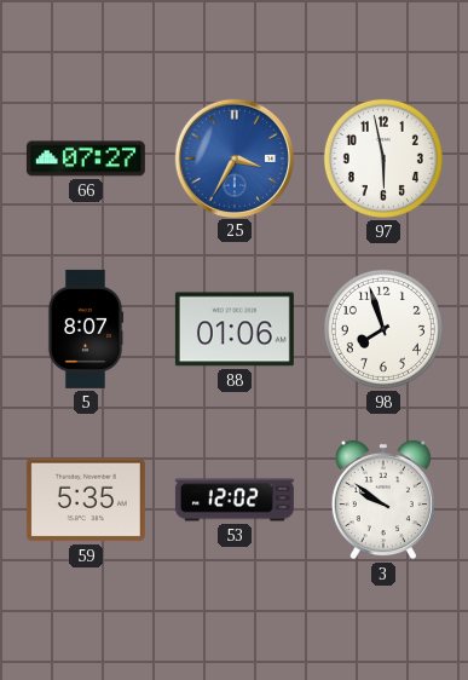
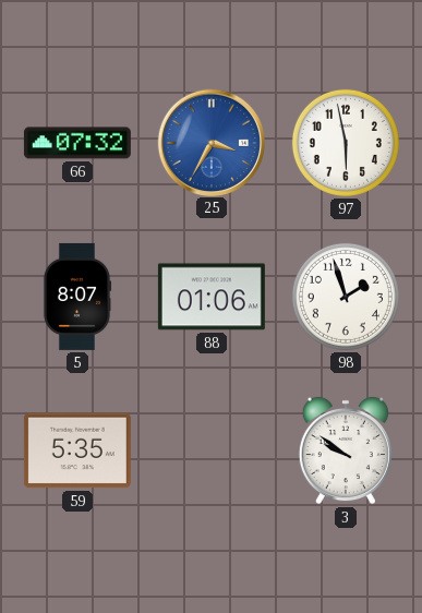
66: 07:27 -> 07:32
98: 7:57 -> 1:57
53: 12:02 -> none
